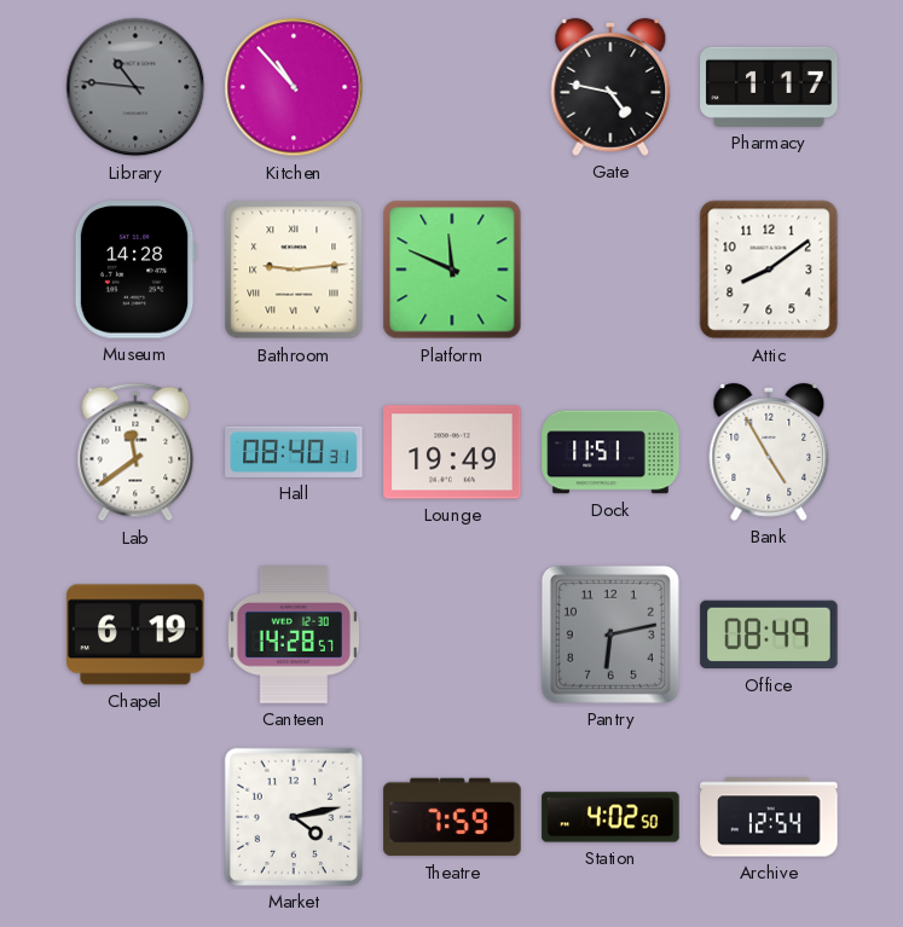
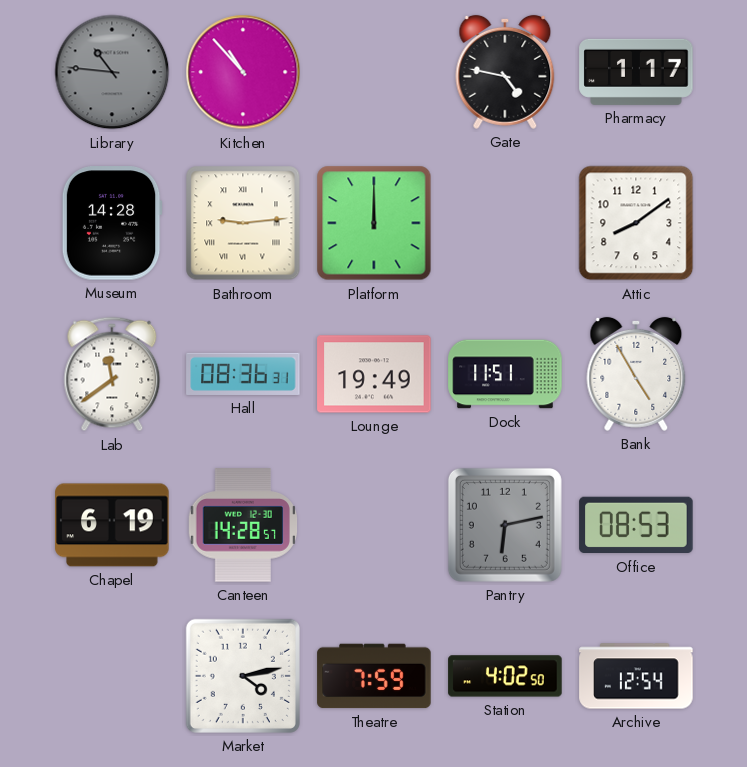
Platform: 11:49 -> 12:00
Hall: 08:40 -> 08:36
Office: 08:49 -> 08:53
